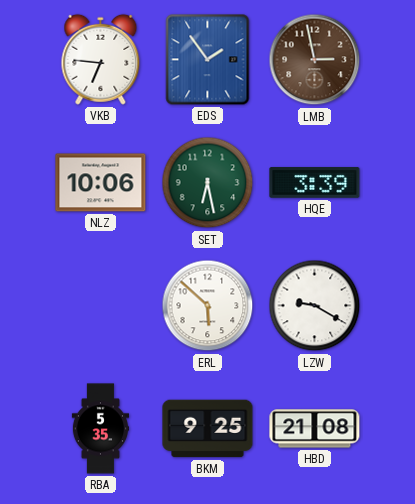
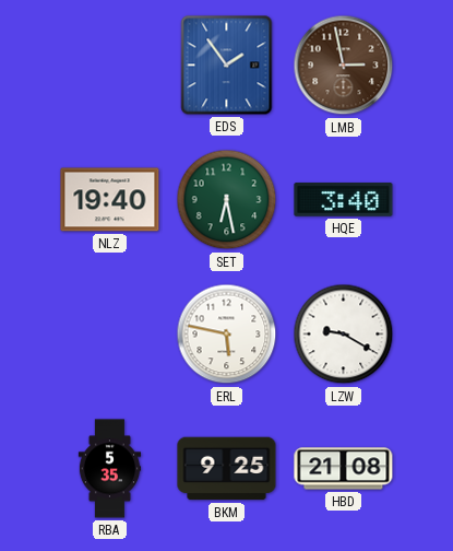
VKB: 6:46 -> none
NLZ: 10:06 -> 19:40
HQE: 3:39 -> 3:40
ERL: 5:52 -> 5:47
